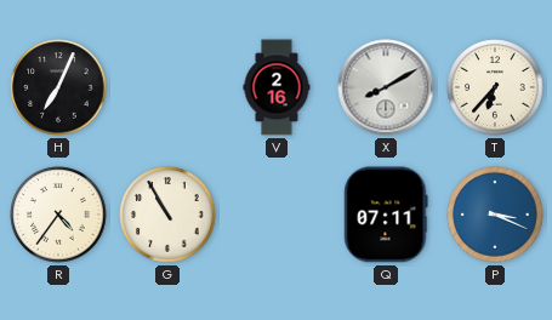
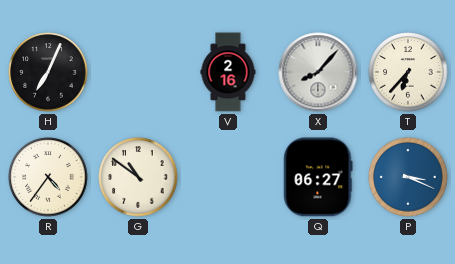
X: 8:10 -> 8:07
G: 10:55 -> 10:51
Q: 07:11 -> 06:27
